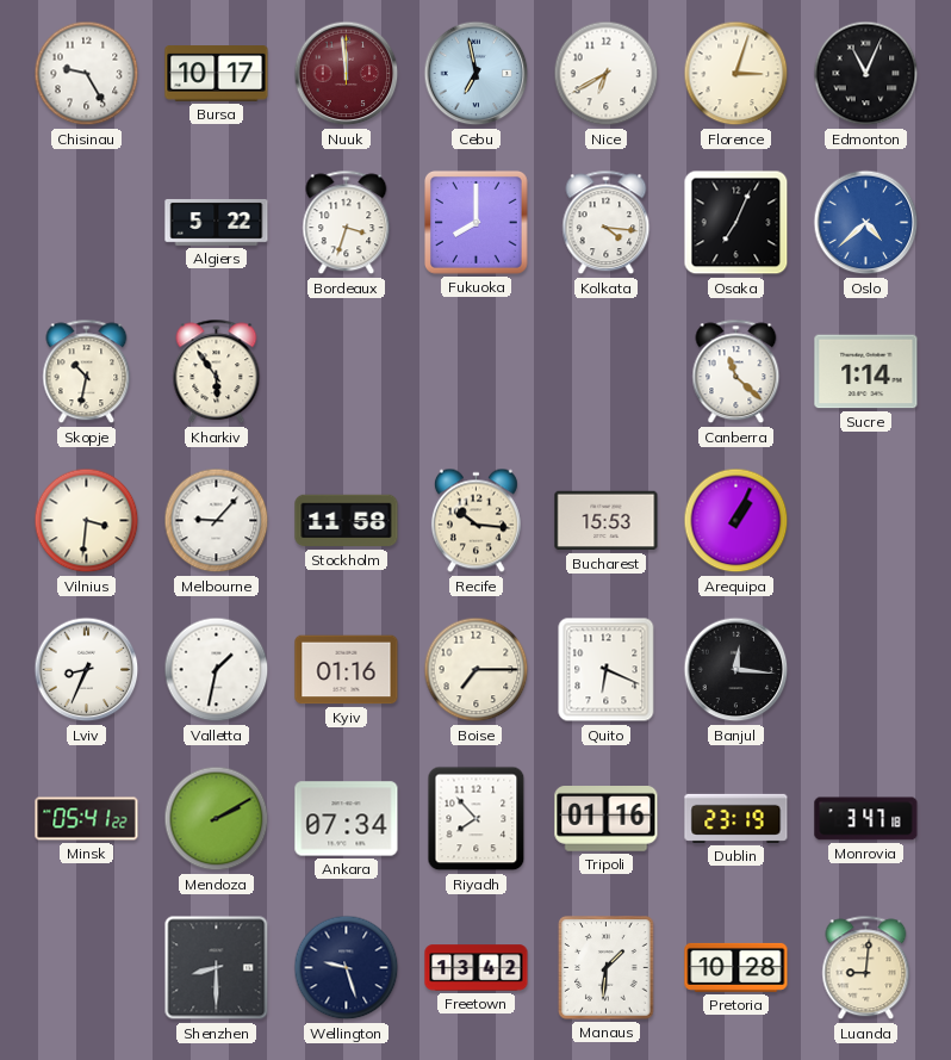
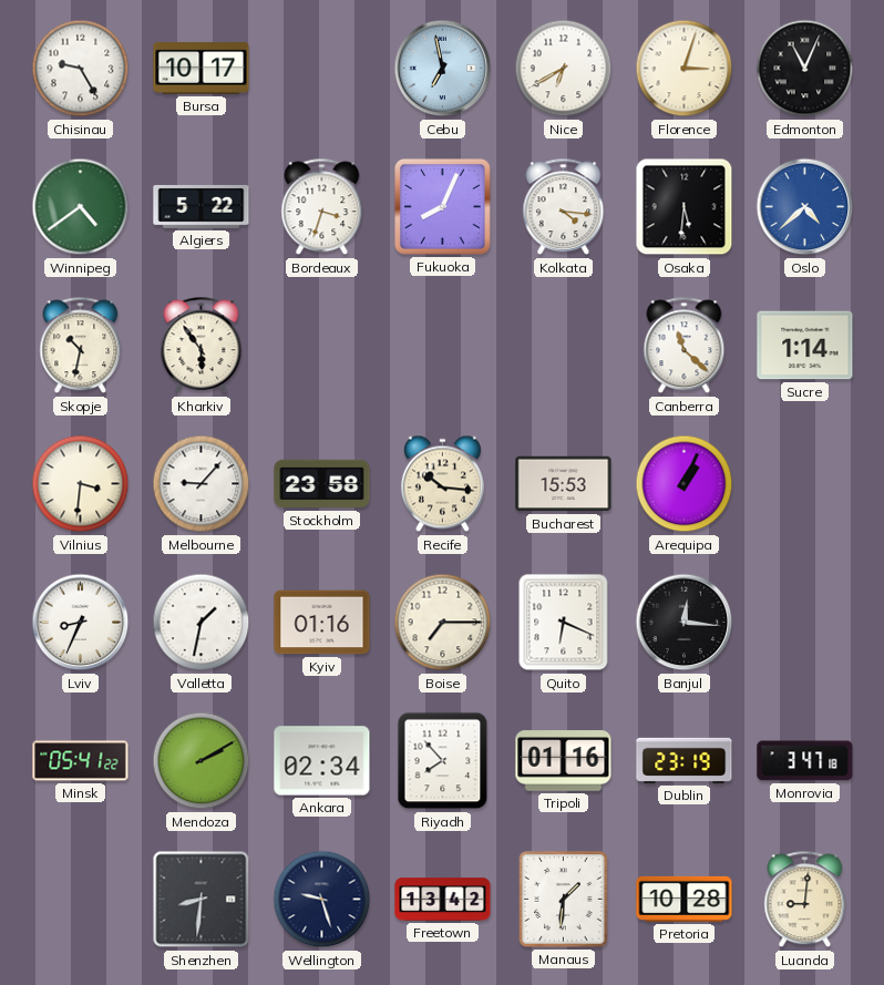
Nuuk: 11:59 -> none
Winnipeg: none -> 4:39
Fukuoka: 8:00 -> 8:04
Osaka: 7:04 -> 5:31
Stockholm: 11:58 -> 23:58
Ankara: 07:34 -> 02:34
Shenzhen: 8:30 -> 8:31
